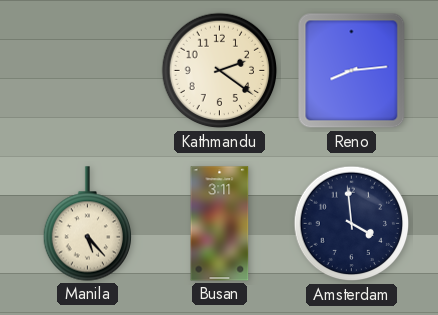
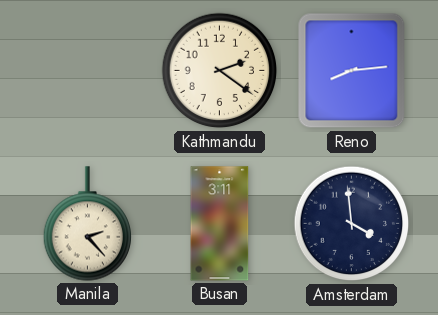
Manila: 5:23 -> 2:23
